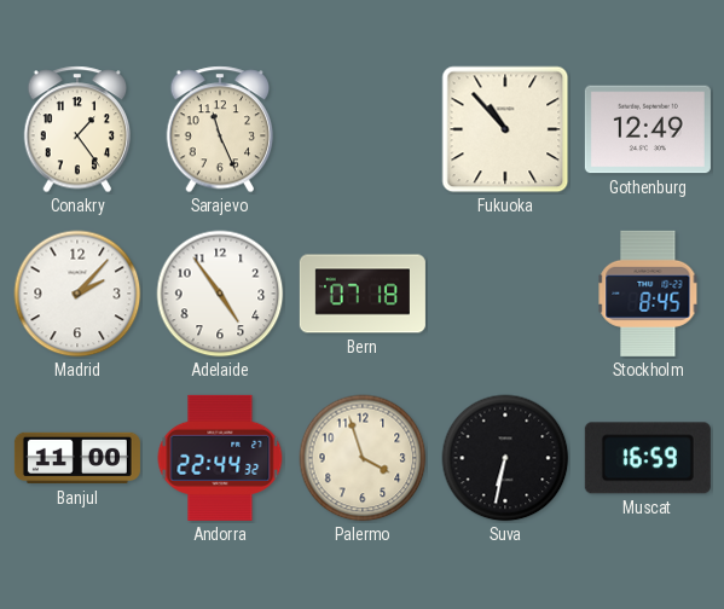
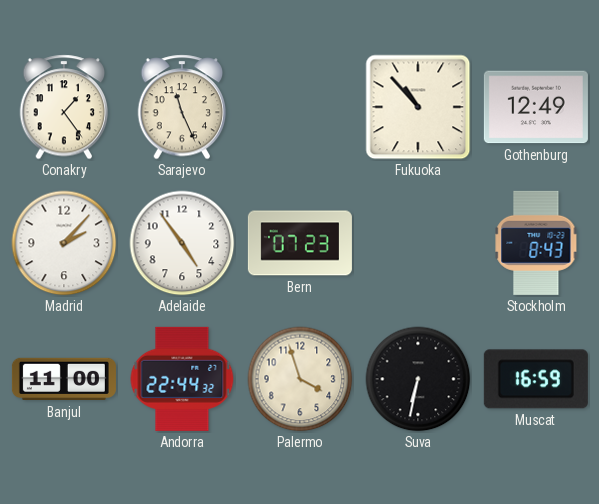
Bern: 07:18 -> 07:23
Stockholm: 8:45 -> 8:43
